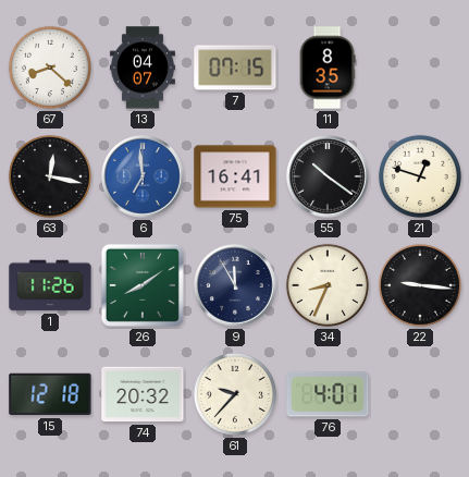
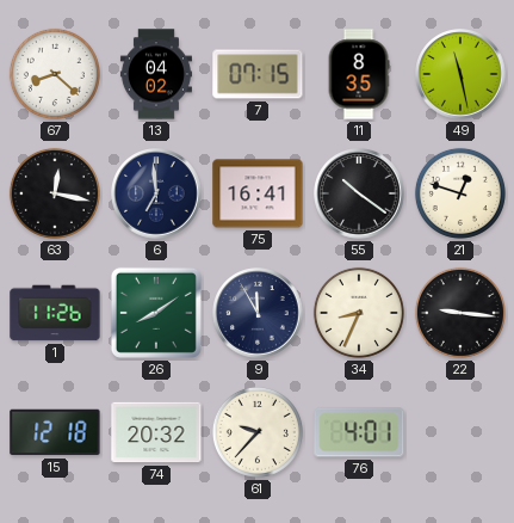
13: 04:07 -> 04:02
49: none -> 11:28
6 dial: blue -> navy
